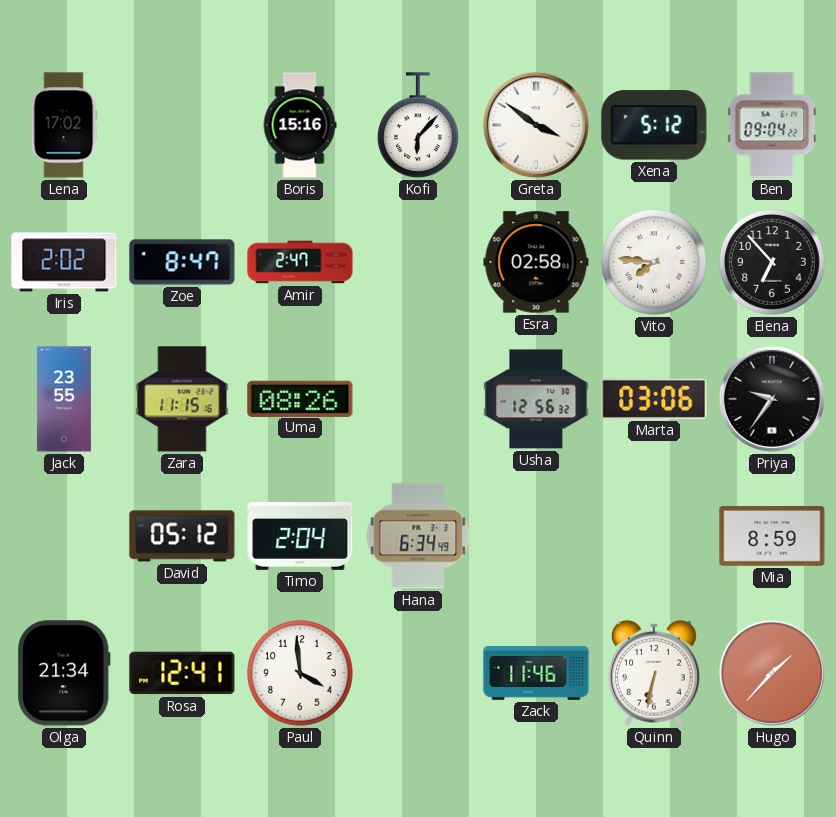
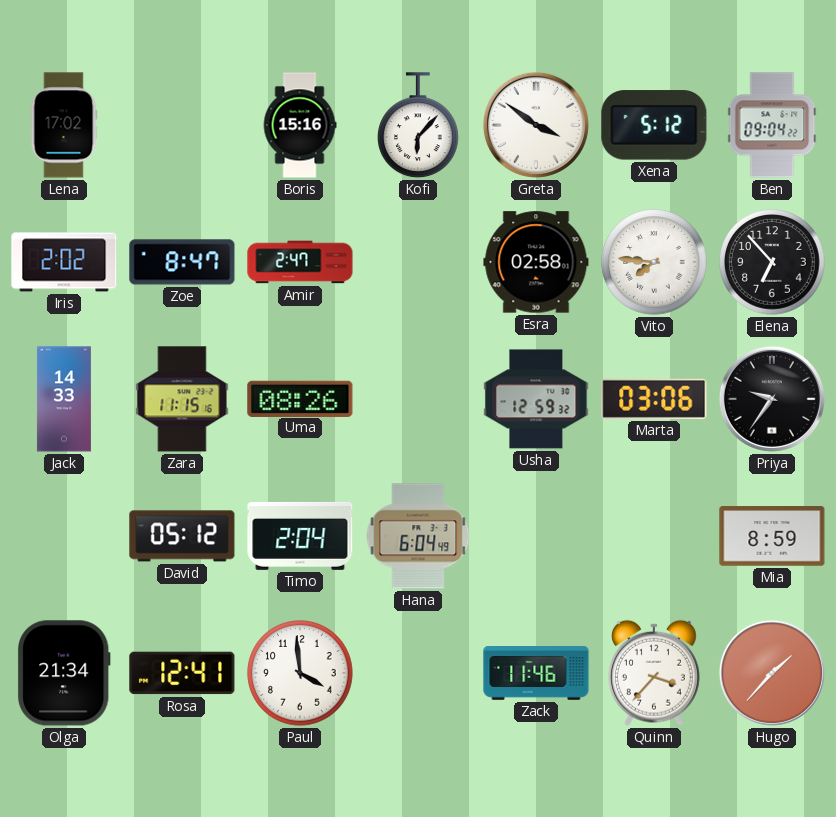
Jack: 23:55 -> 14:33
Usha: 12:56 -> 12:59
Hana: 6:34 -> 6:04
Quinn: 6:32 -> 3:37
